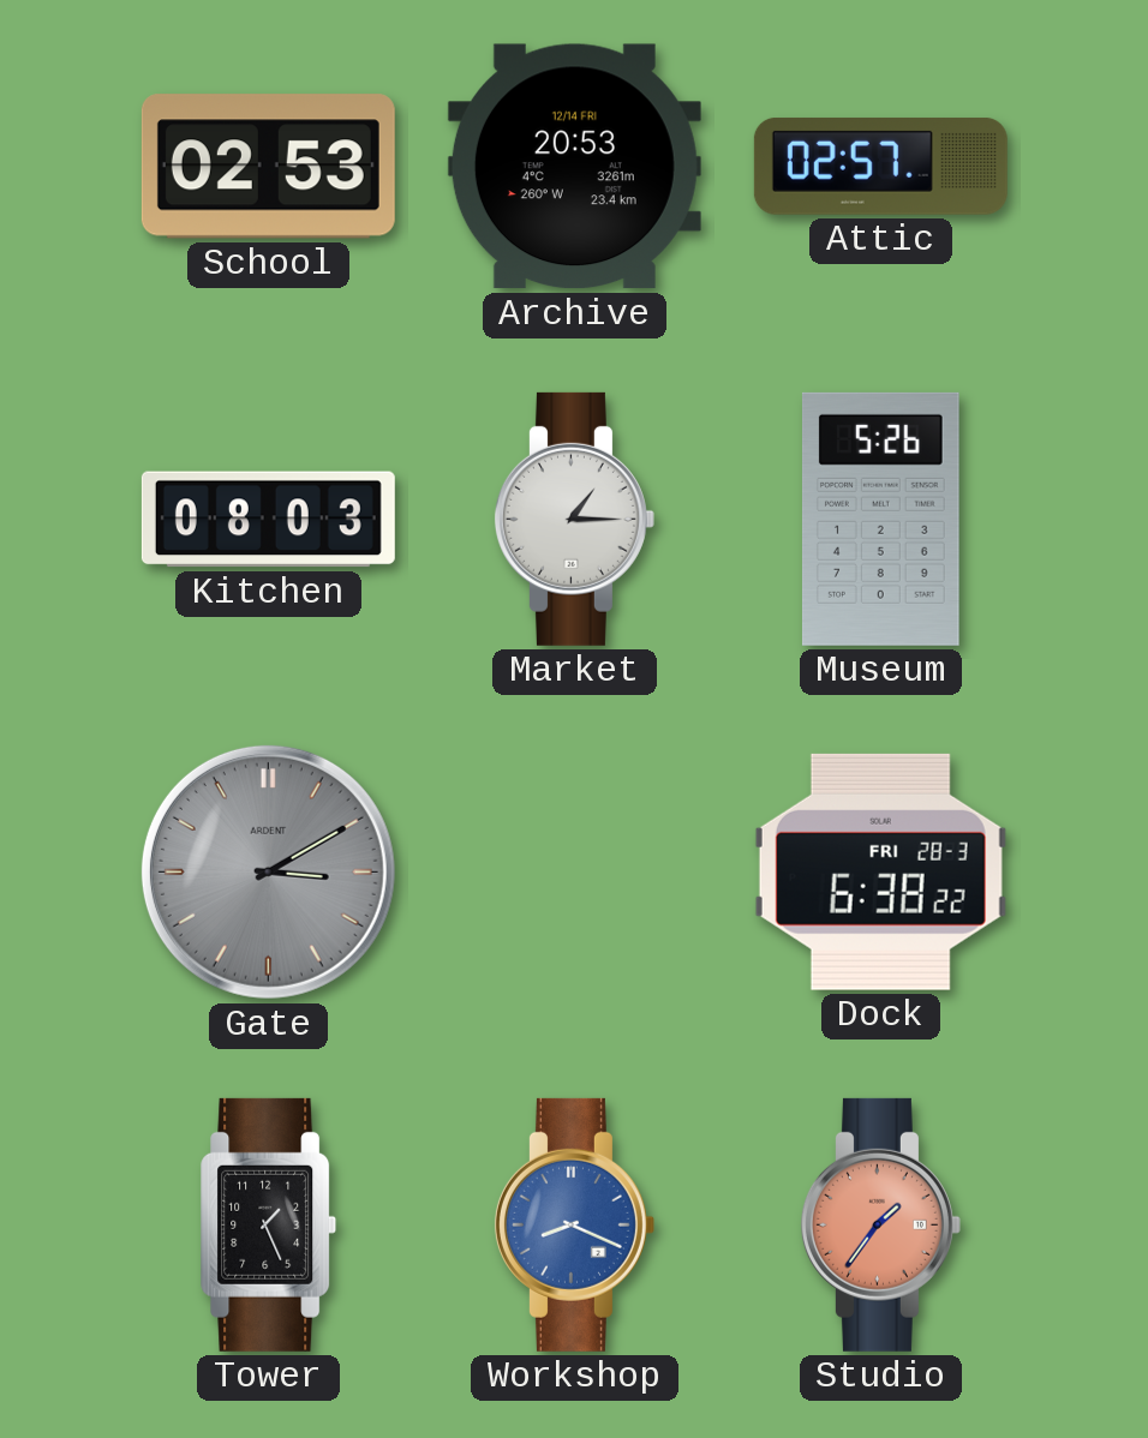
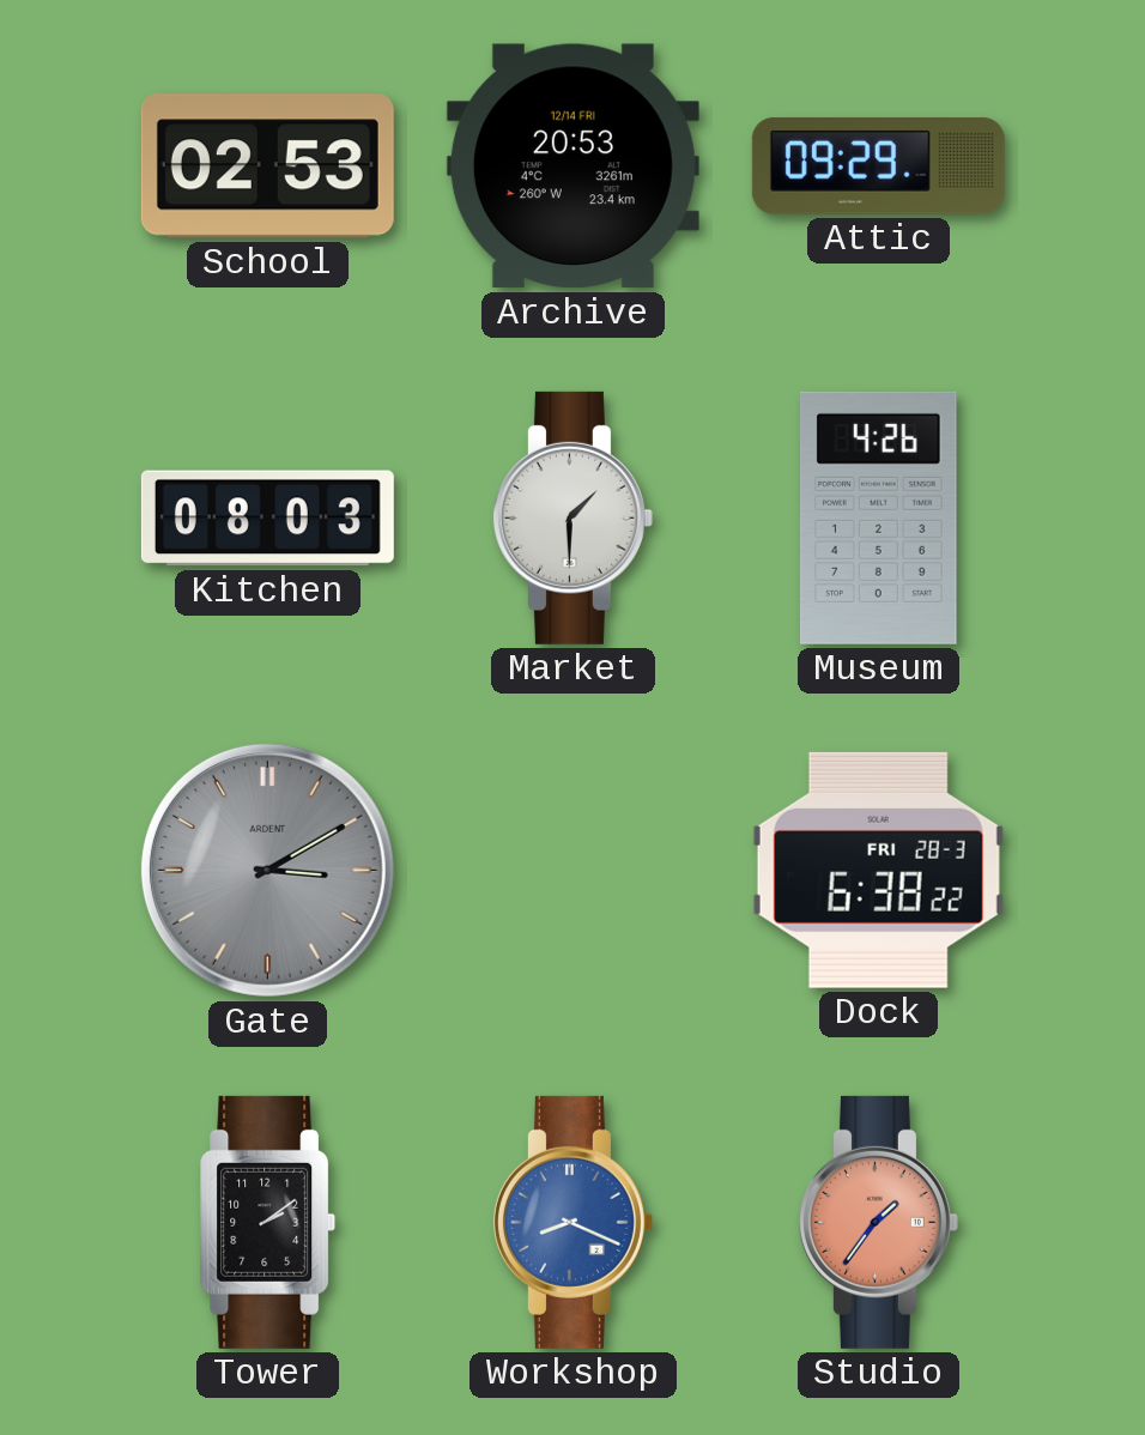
Attic: 02:57 -> 09:29
Market: 1:15 -> 1:30
Museum: 5:26 -> 4:26
Tower: 1:26 -> 2:09
